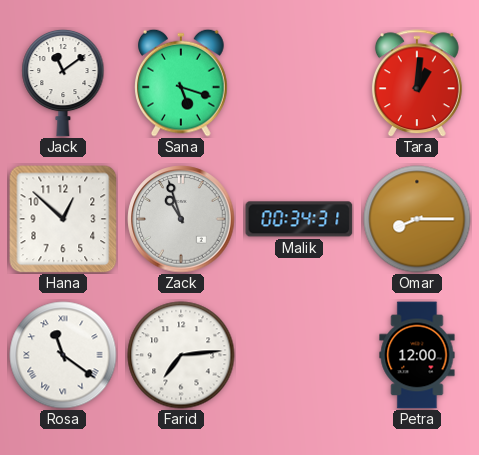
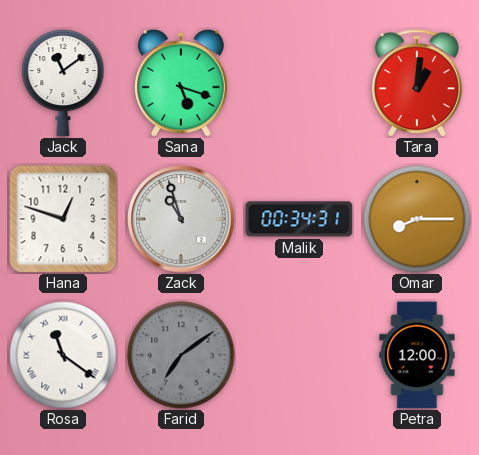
Hana: 12:52 -> 12:48
Farid: 7:14 -> 7:09
Farid dial: white -> grey
